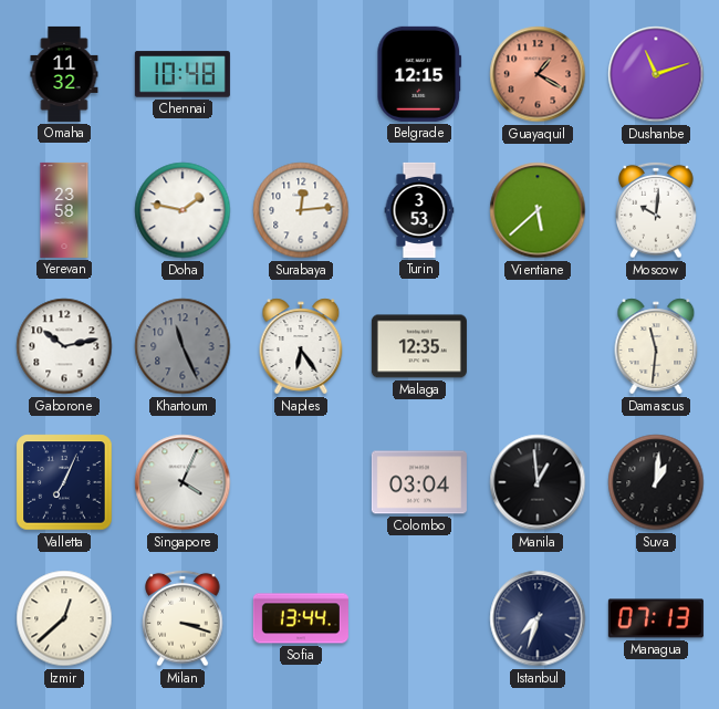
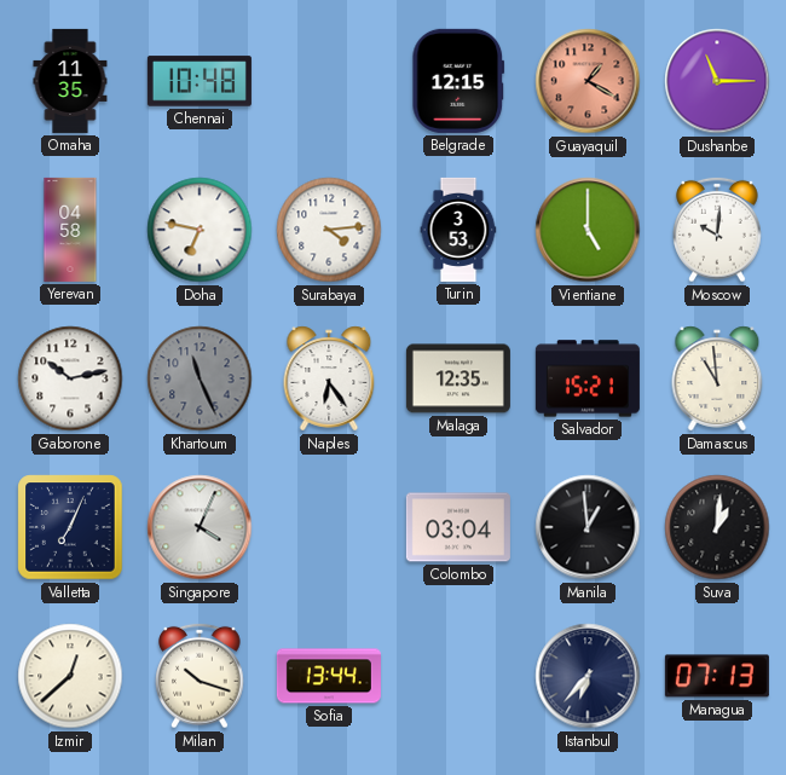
Omaha: 11:32 -> 11:35
Dushanbe: 11:12 -> 11:15
Yerevan: 23:58 -> 04:58
Doha: 1:47 -> 6:47
Surabaya: 12:14 -> 4:14
Vientiane: 5:38 -> 5:00
Salvador: none -> 15:21
Damascus: 11:31 -> 10:59
Milan: 3:18 -> 10:18
Istanbul: 7:33 -> 6:37
